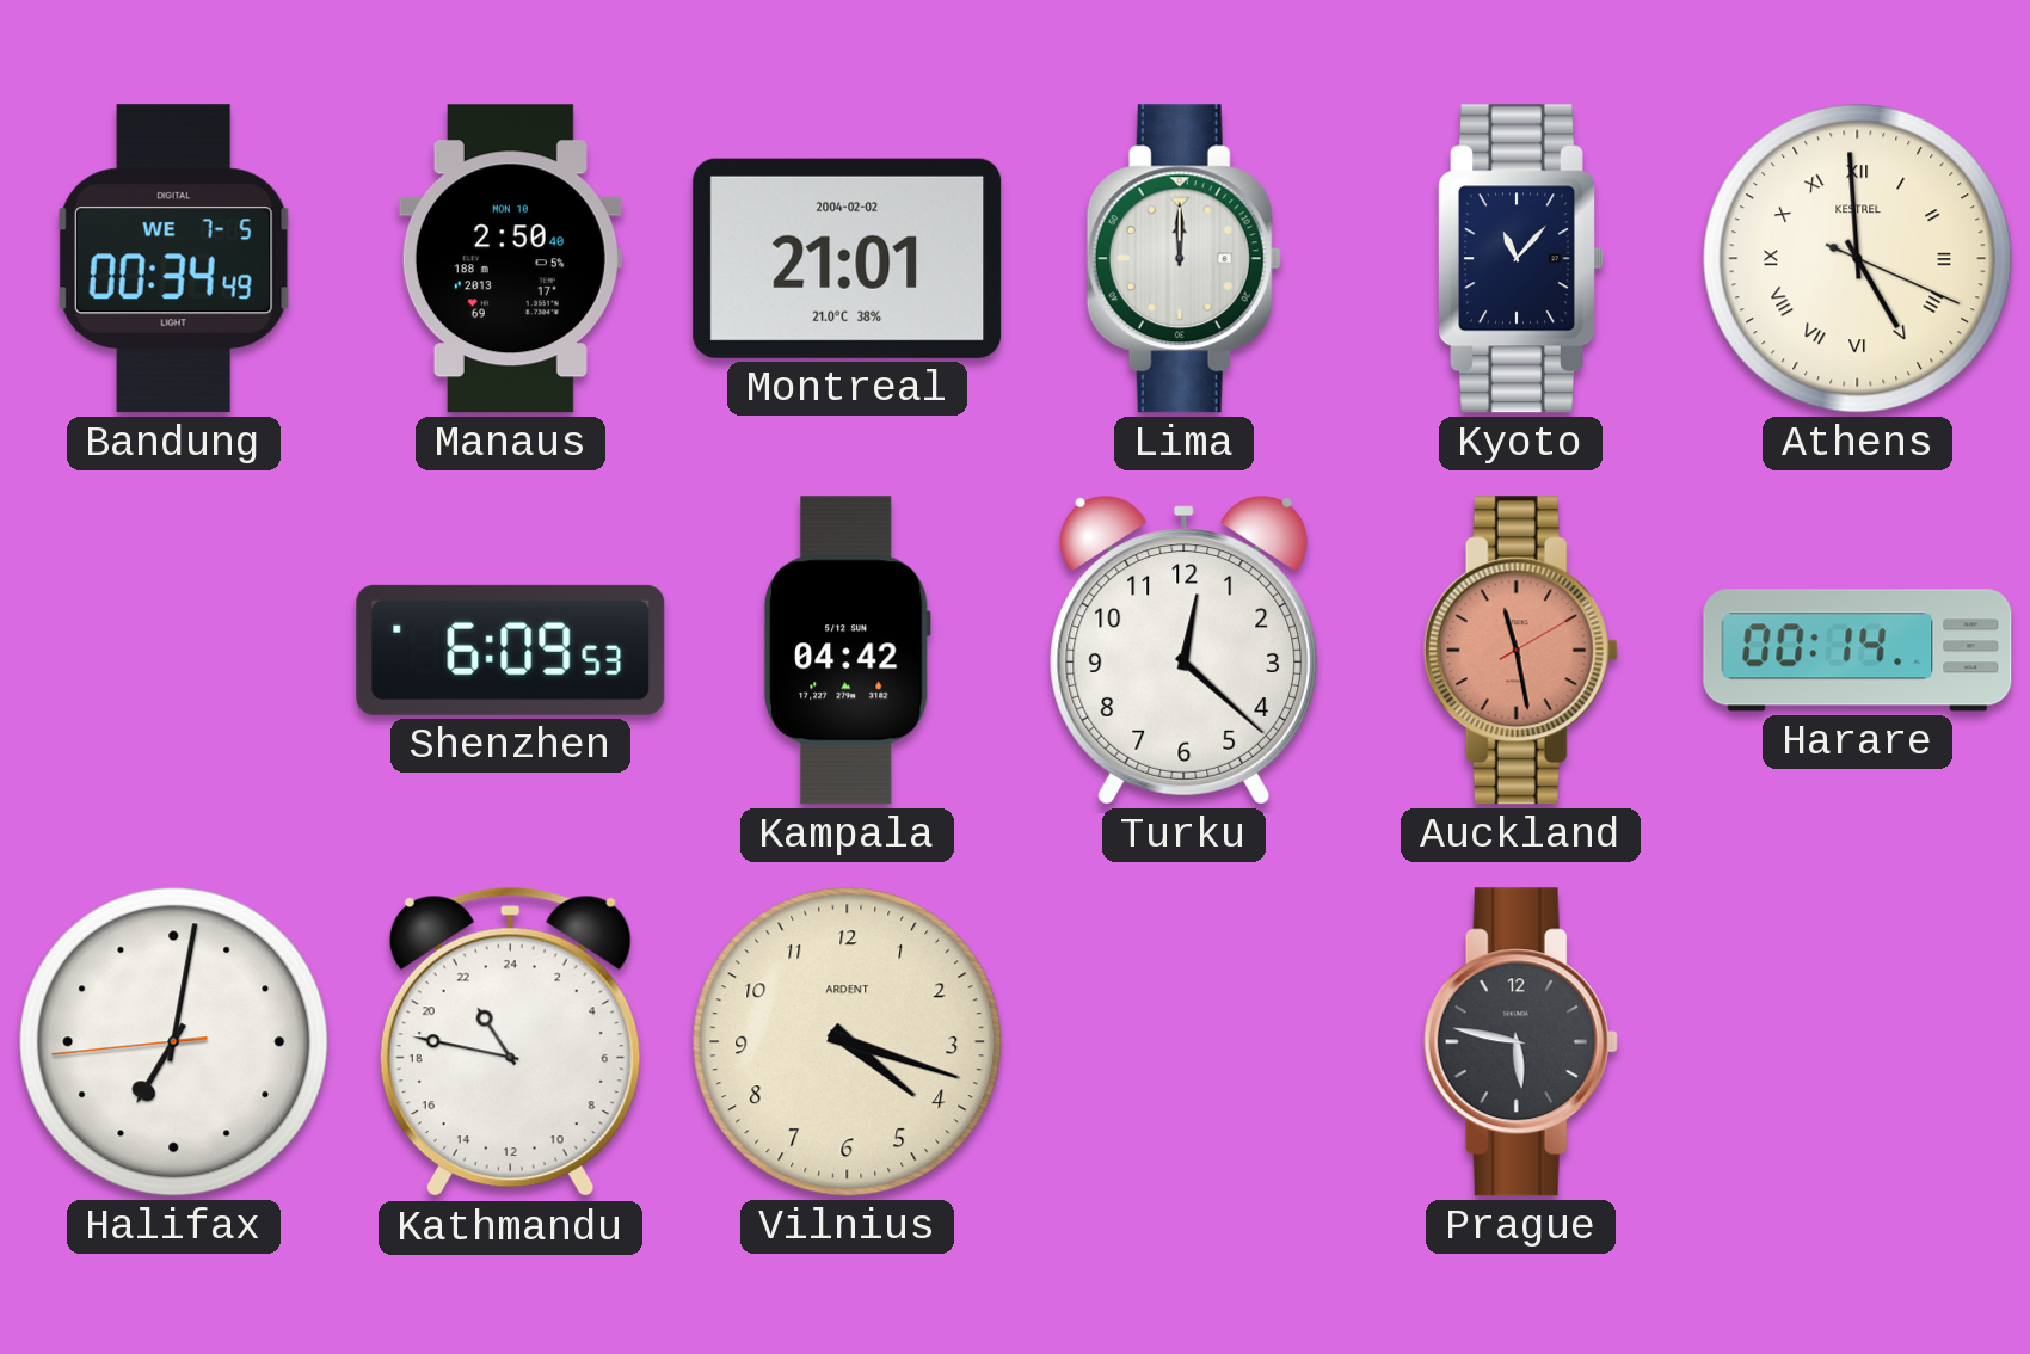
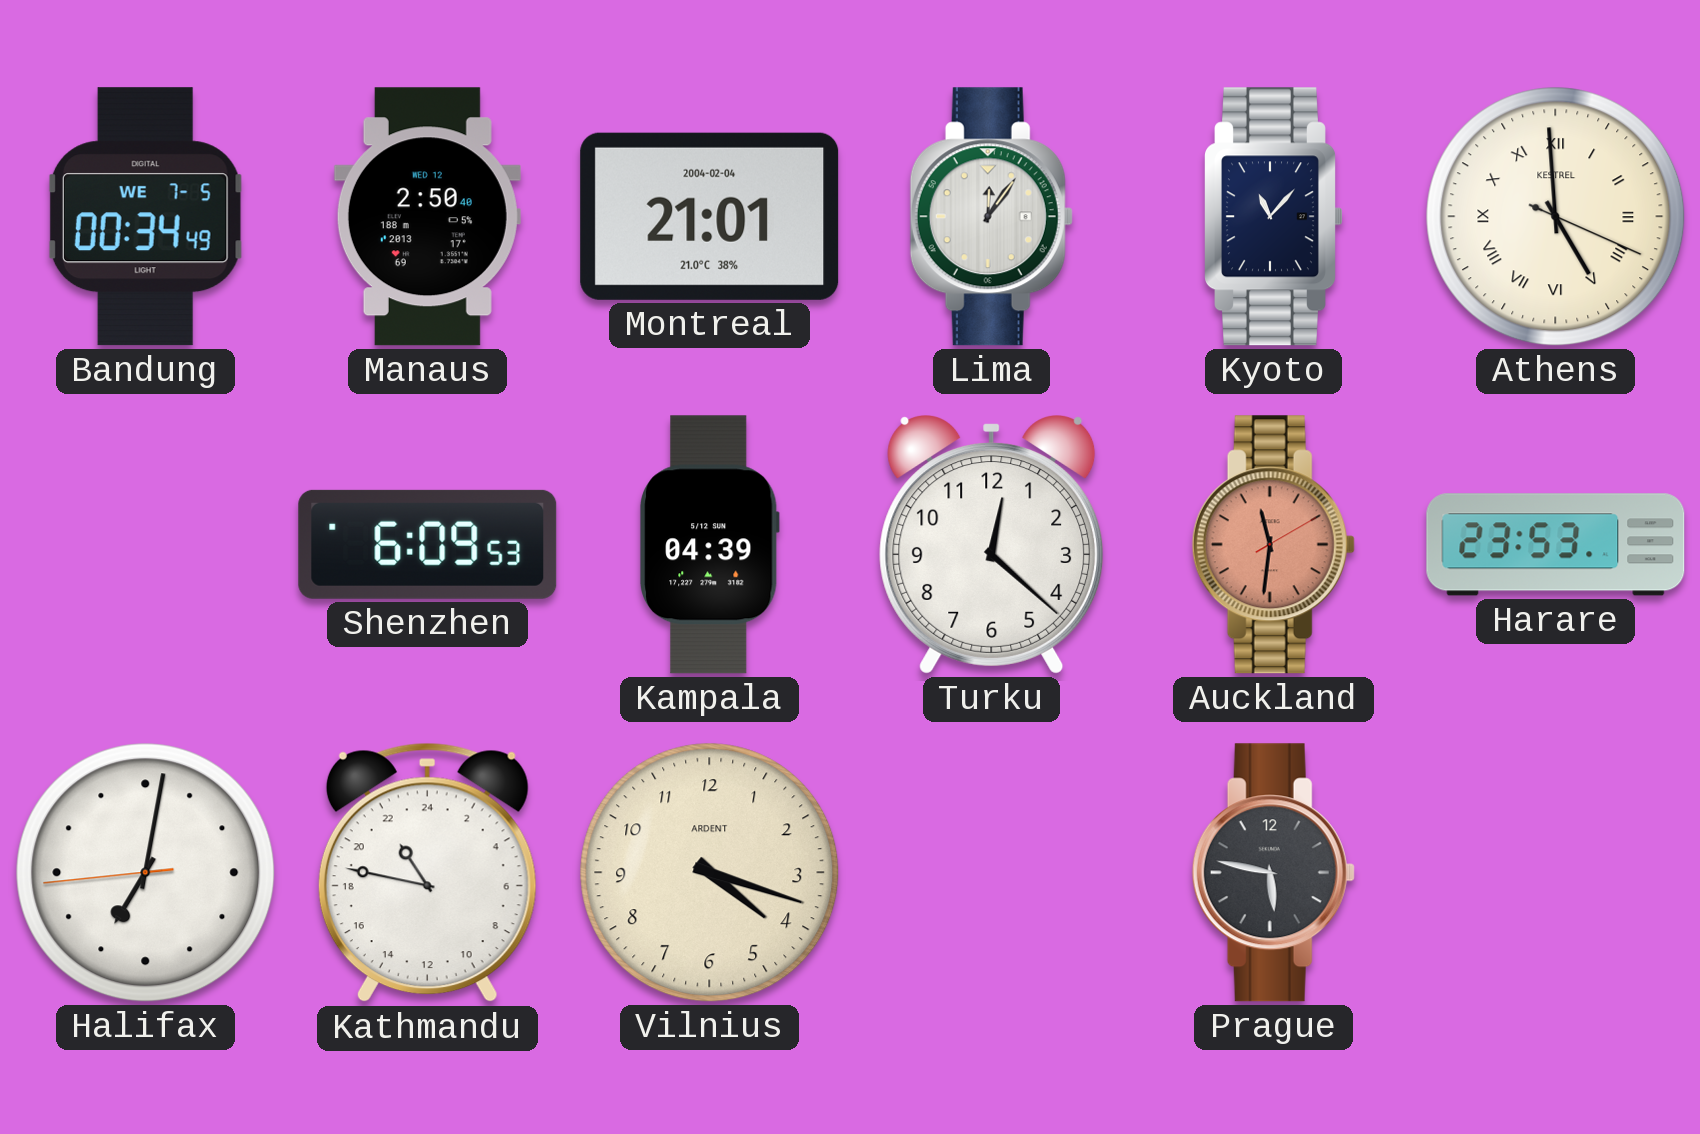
Manaus date: MON 10 -> WED 12
Montreal date: 2004-02-02 -> 2004-02-04
Lima: 12:00 -> 12:06
Kampala: 04:42 -> 04:39
Auckland: 11:28 -> 11:31
Harare: 00:14 -> 23:53
